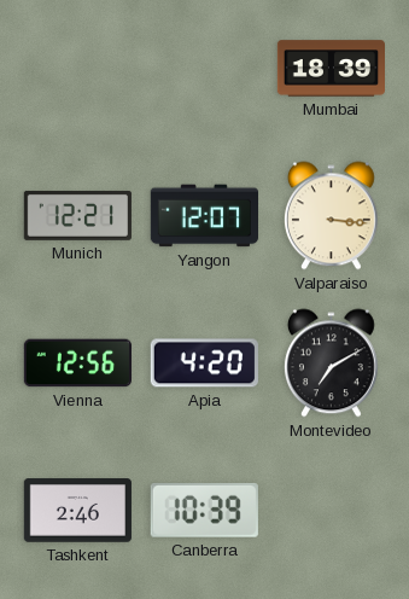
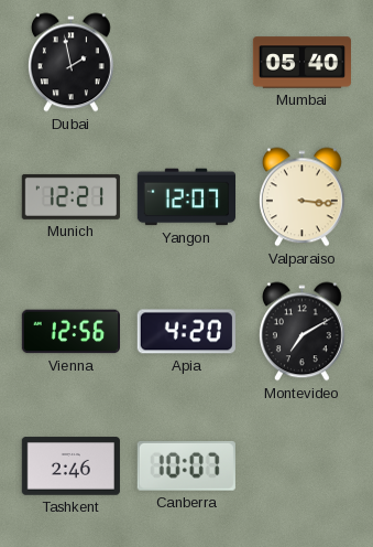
Dubai: none -> 1:58
Mumbai: 18:39 -> 05:40
Canberra: 10:39 -> 10:07
